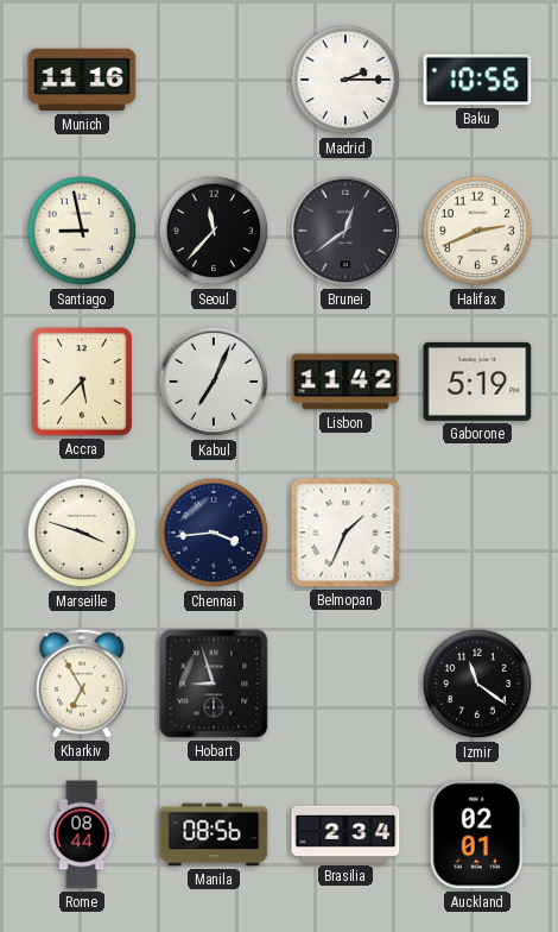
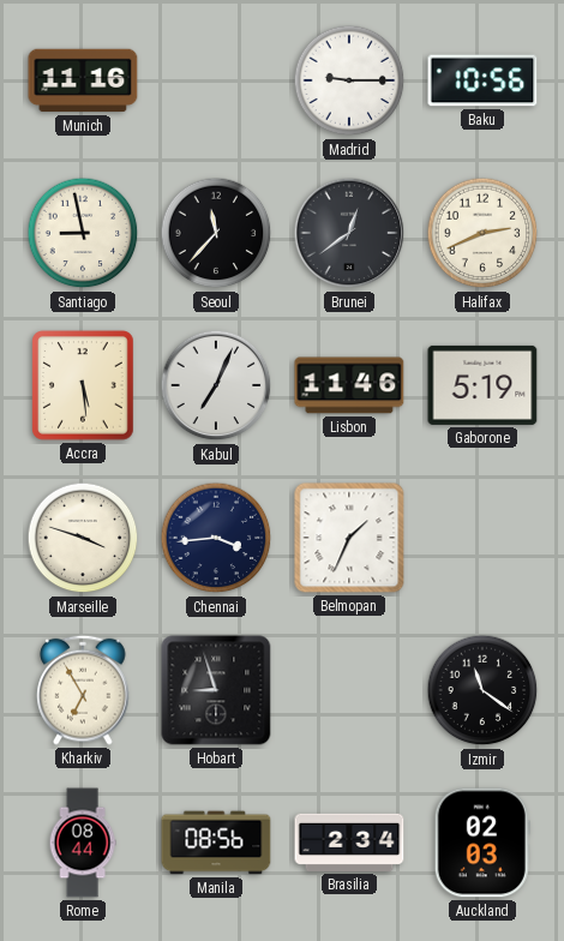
Madrid: 2:15 -> 9:15
Accra: 5:37 -> 5:29
Lisbon: 11:42 -> 11:46
Auckland: 02:01 -> 02:03
